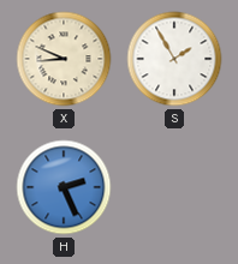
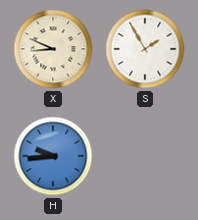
H: 2:26 -> 9:44
